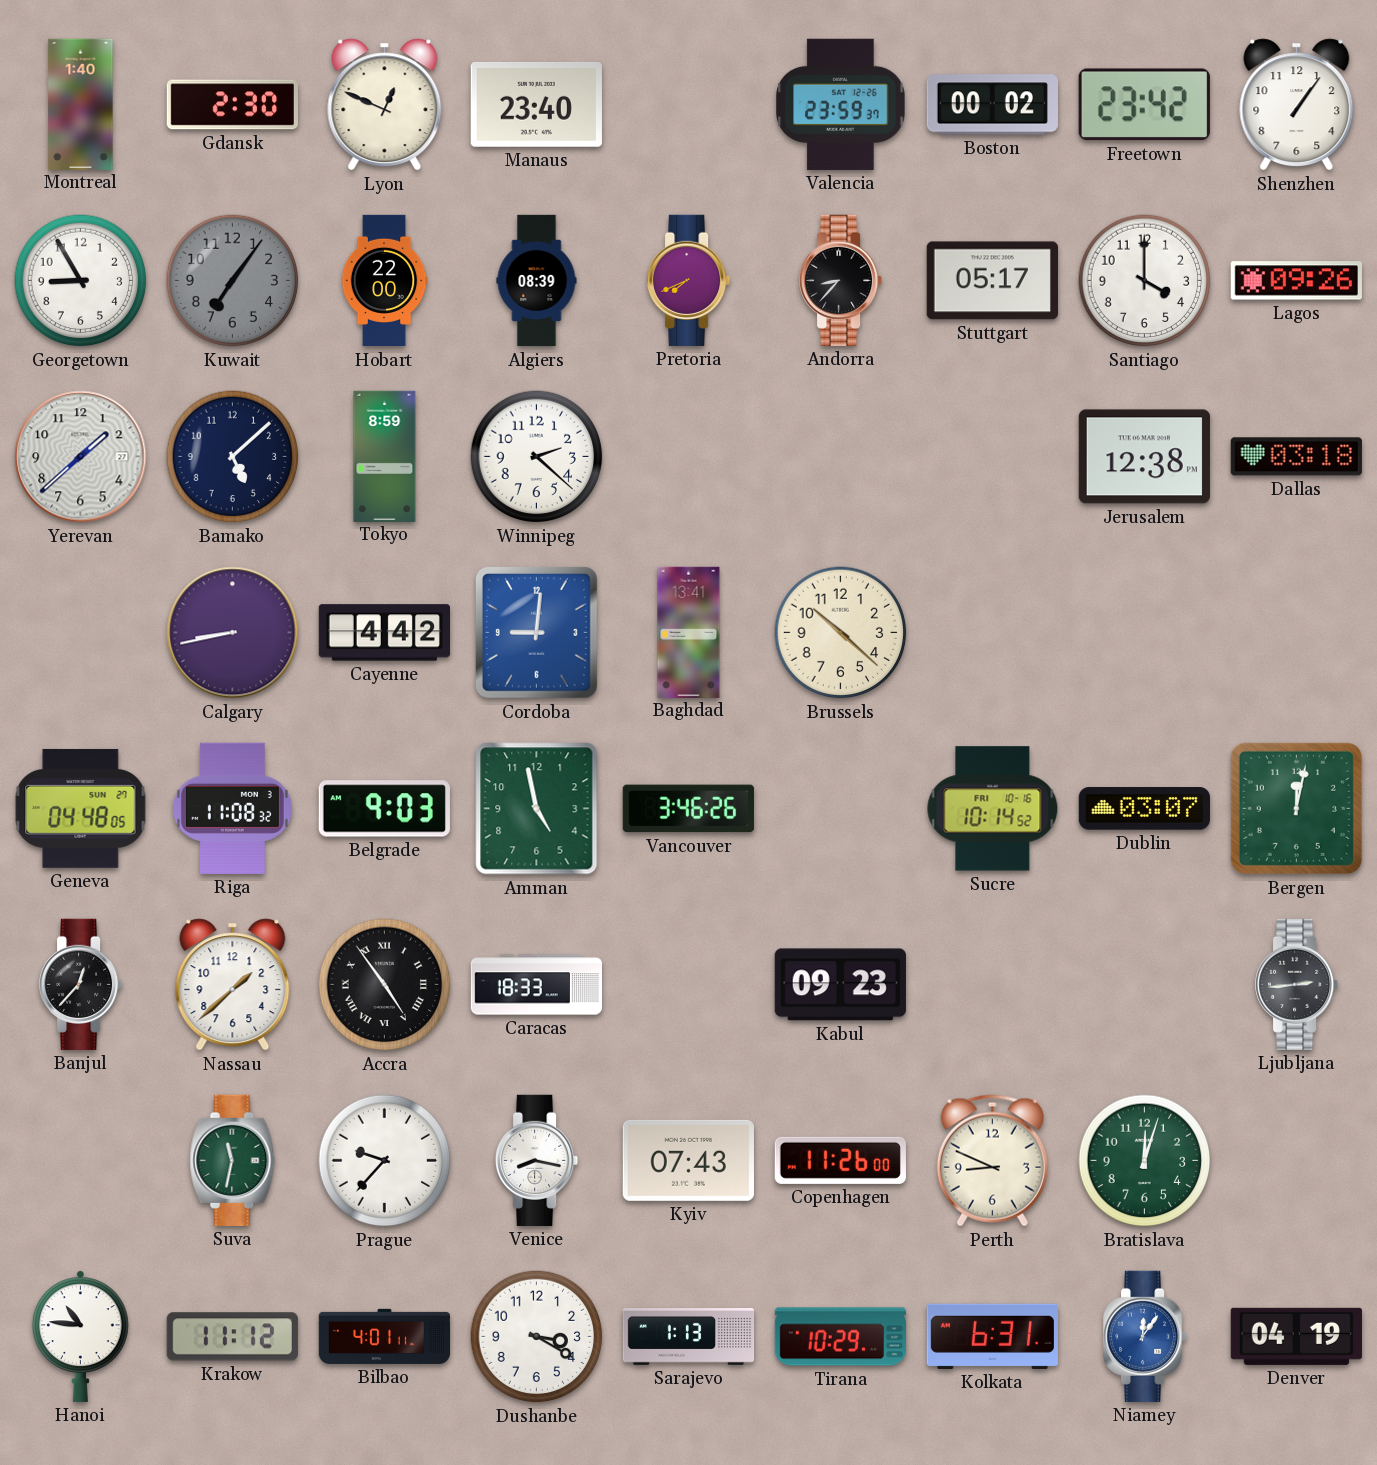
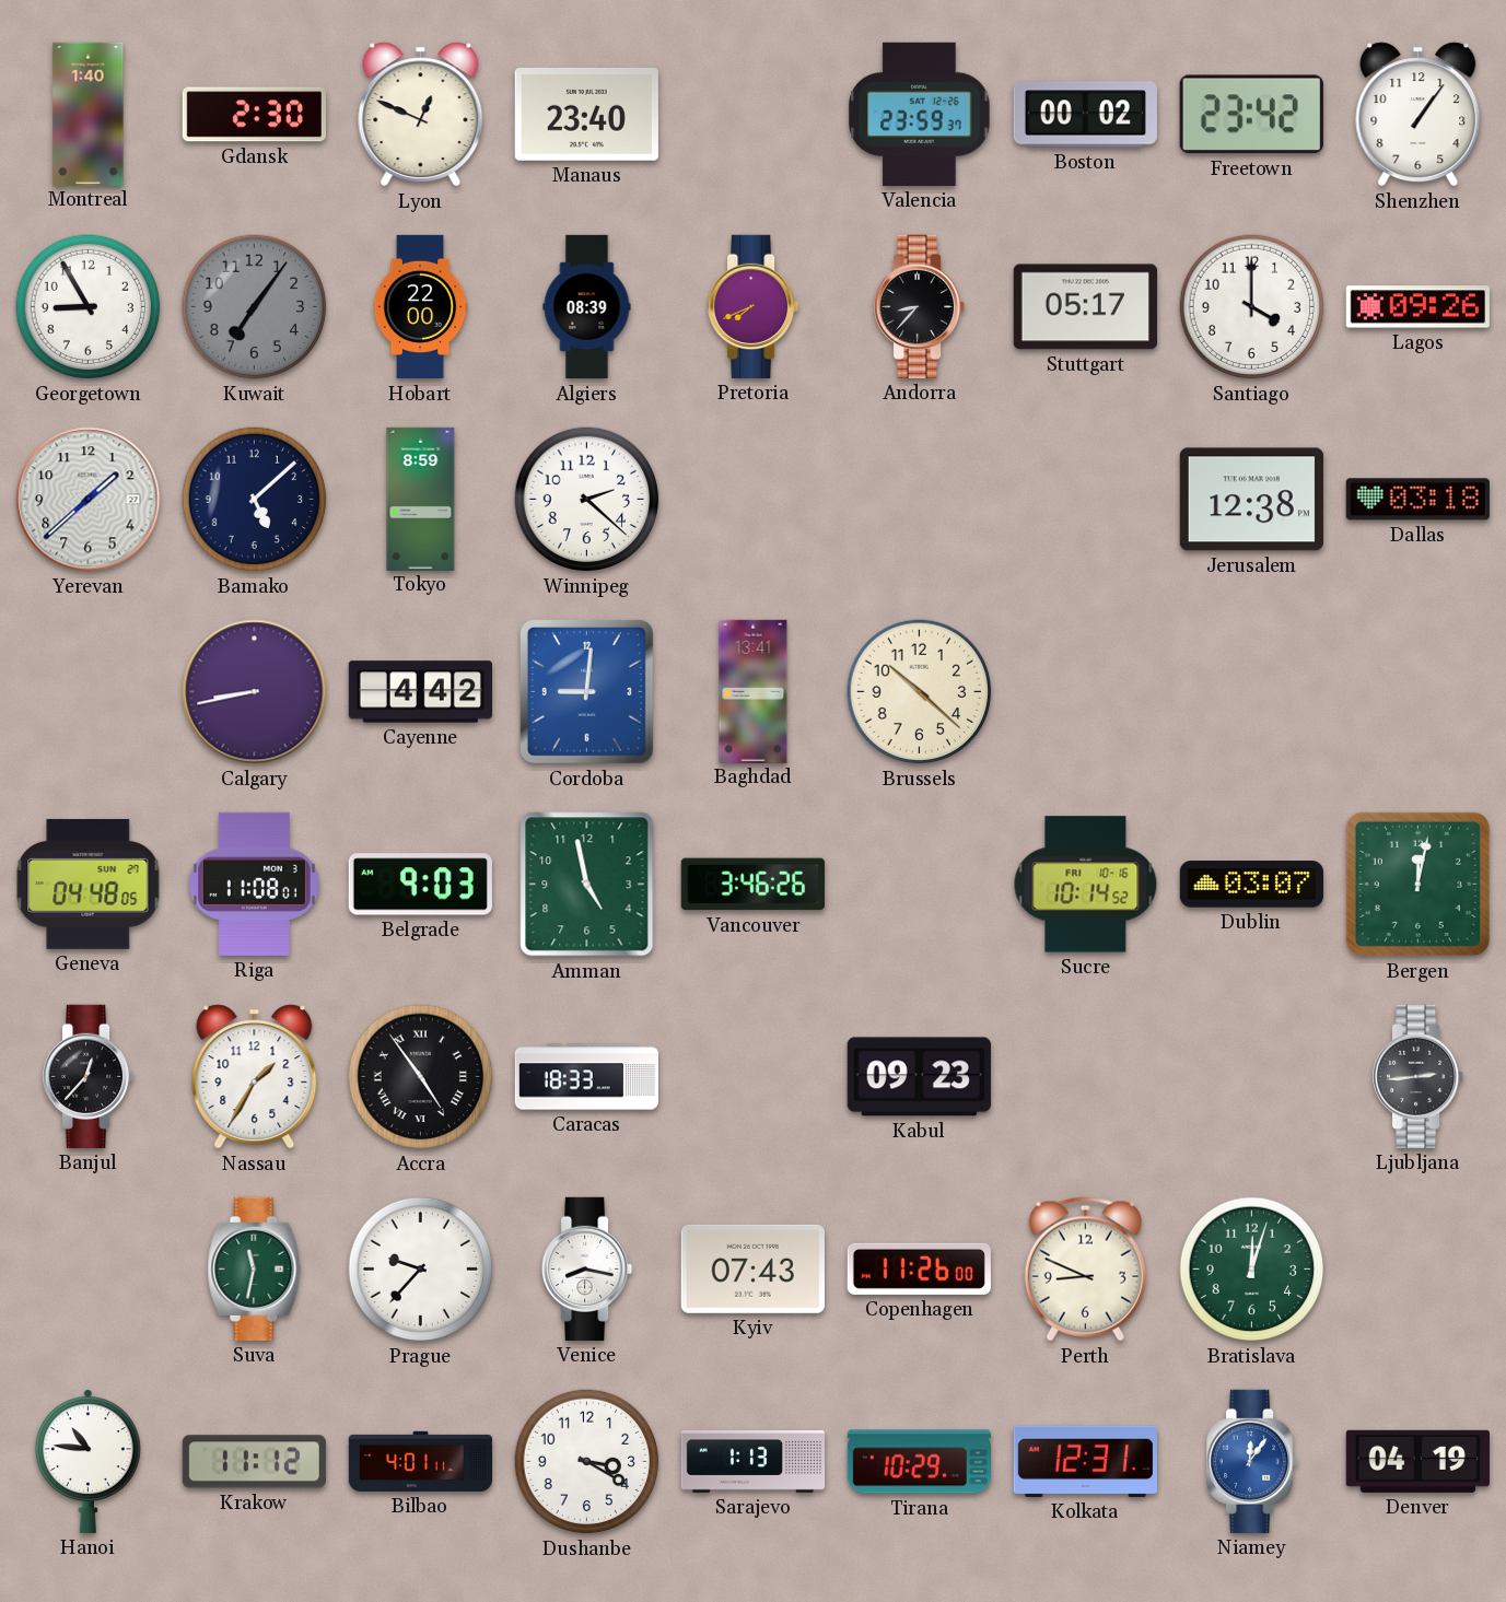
Riga: 11:08:32 -> 11:08:01
Nassau: 1:38 -> 1:35
Kolkata: 6:31 -> 12:31
